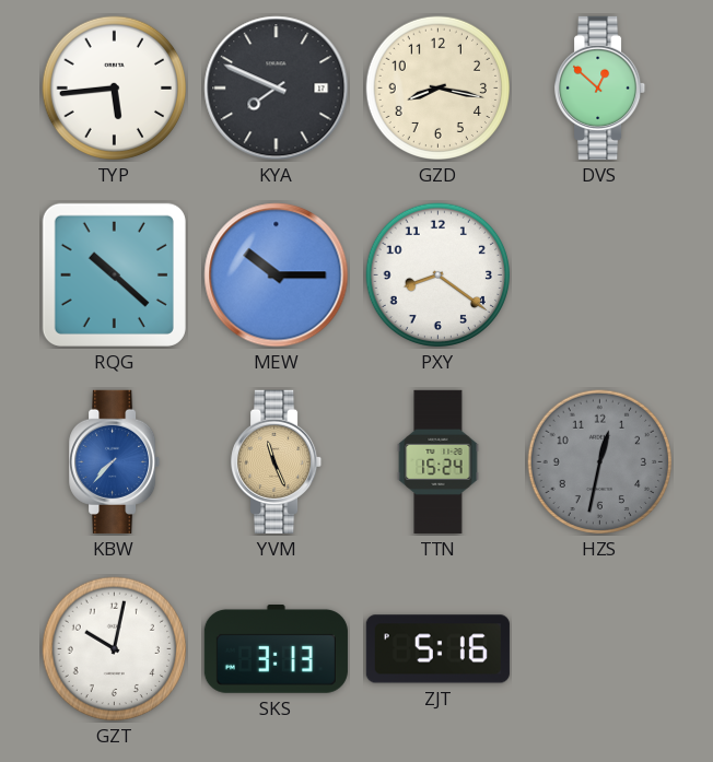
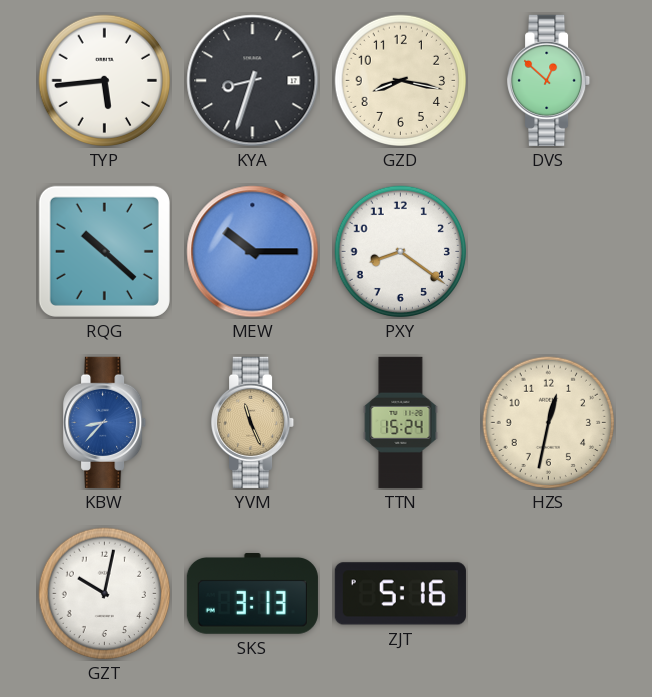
KYA: 7:49 -> 8:33
KBW: 7:37 -> 8:37
HZS dial: grey -> cream
